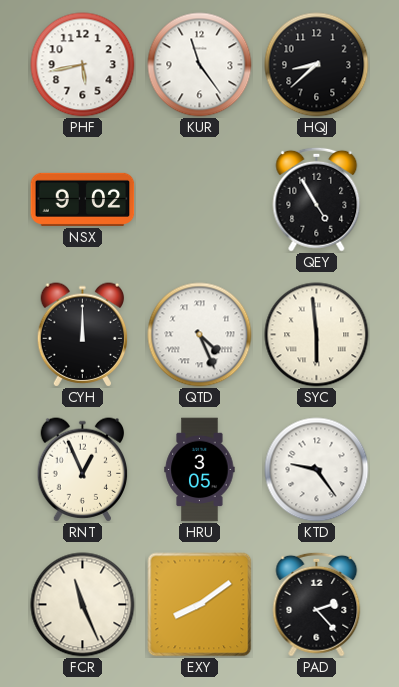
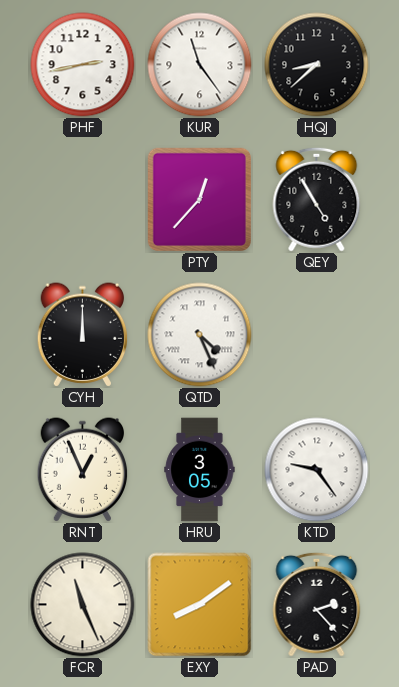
PHF: 5:43 -> 2:43
NSX: 9:02 -> none
PTY: none -> 12:37
SYC: 5:59 -> none
